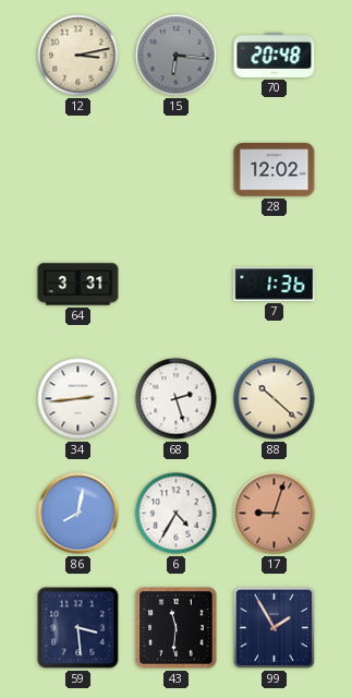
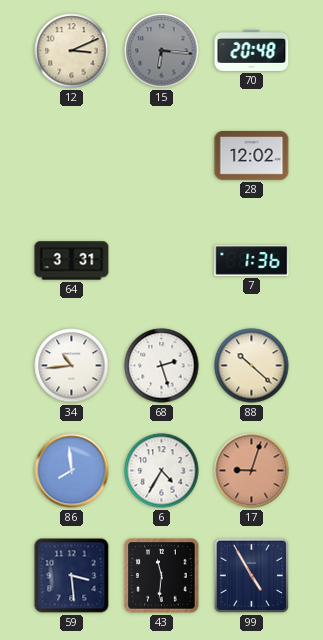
12: 3:13 -> 3:11
34: 2:44 -> 10:44
86: 8:02 -> 7:59
99: 1:55 -> 4:55
